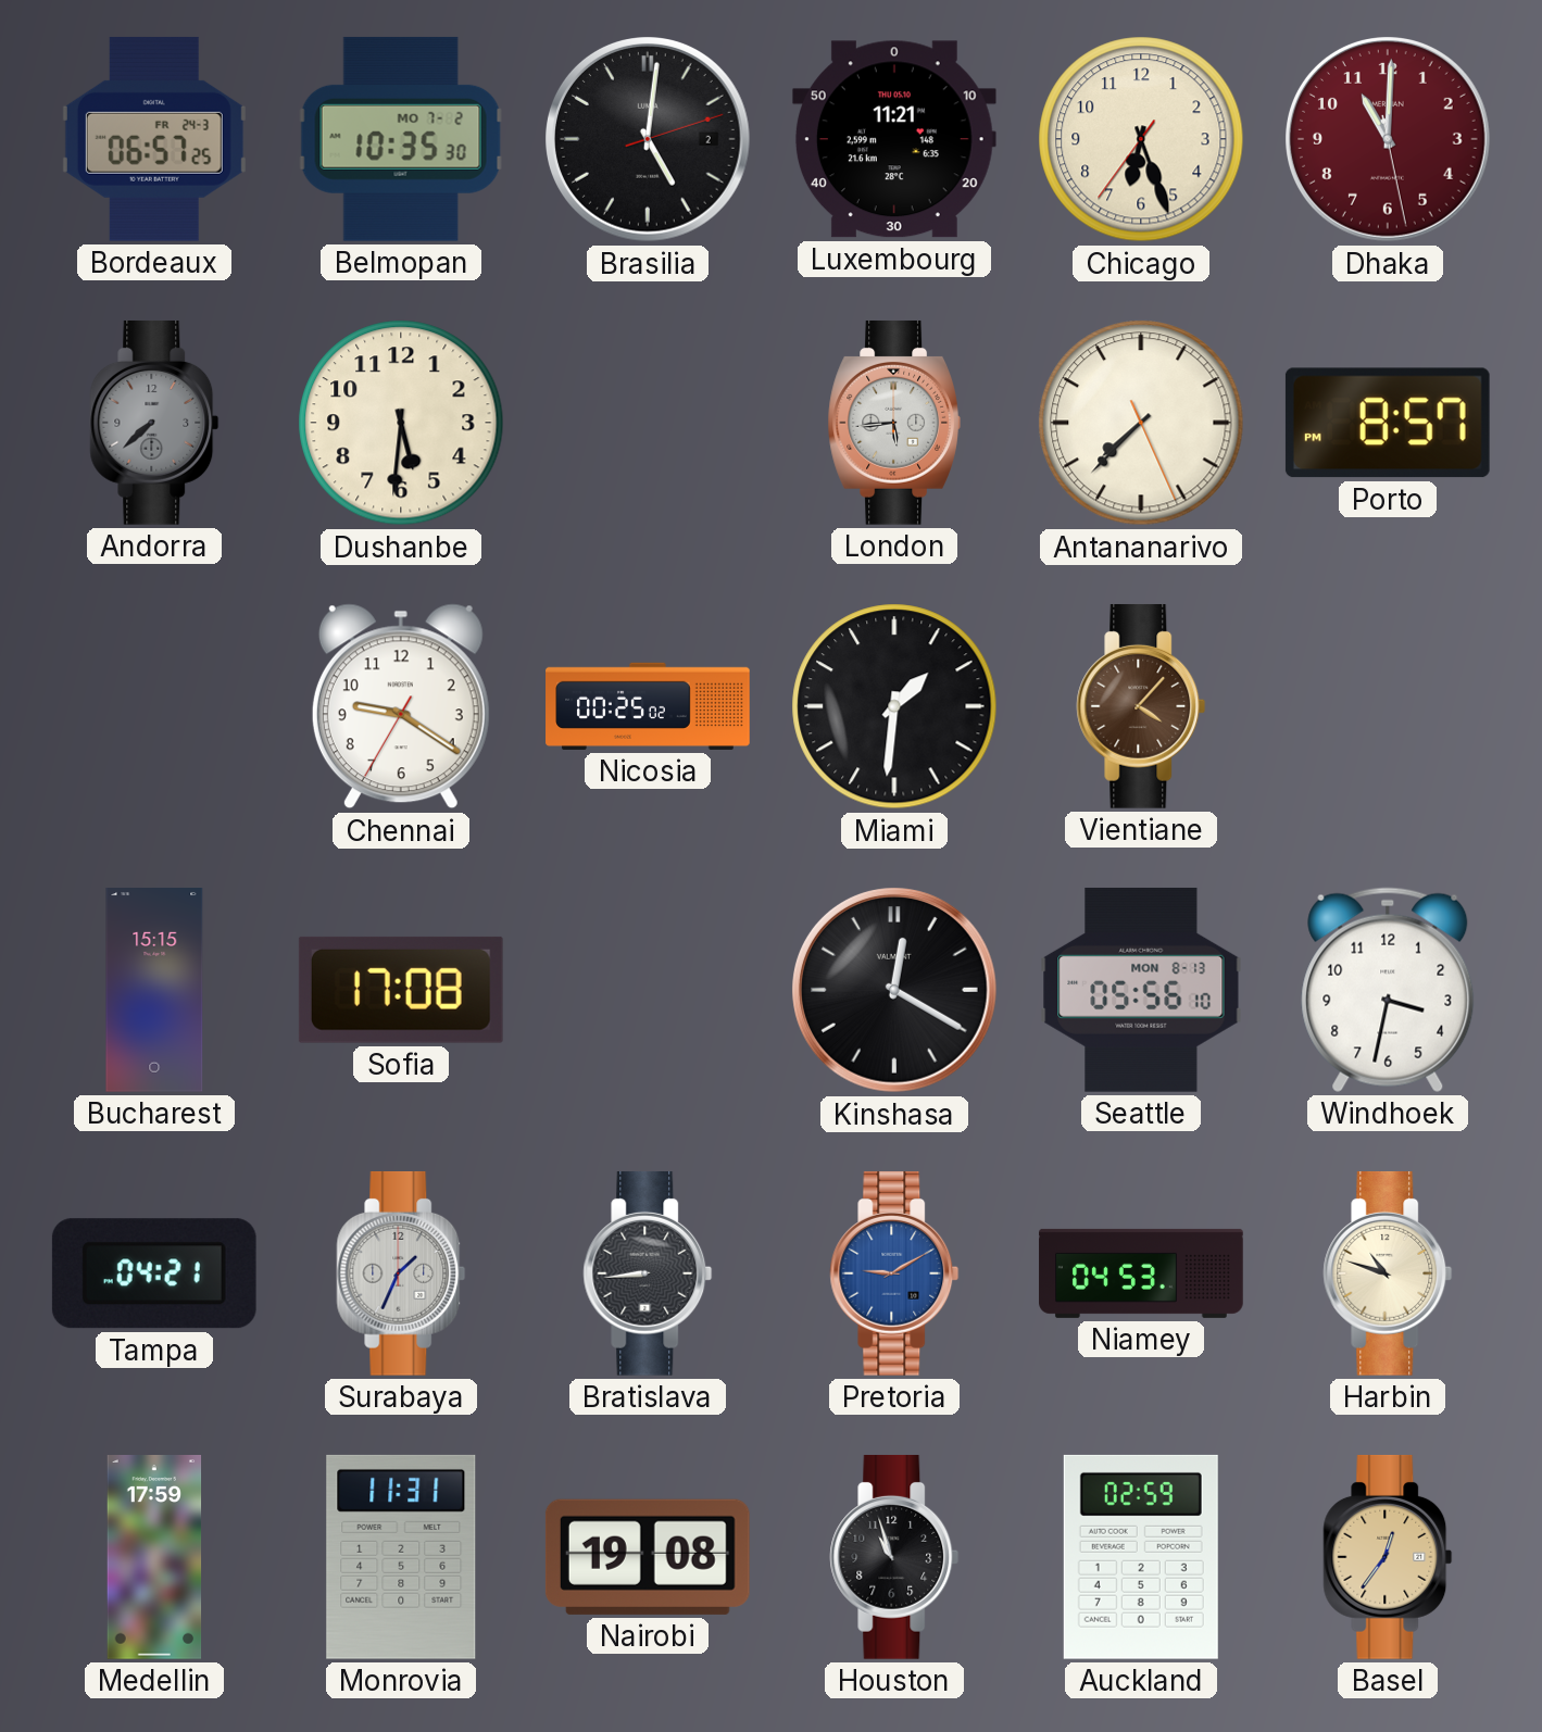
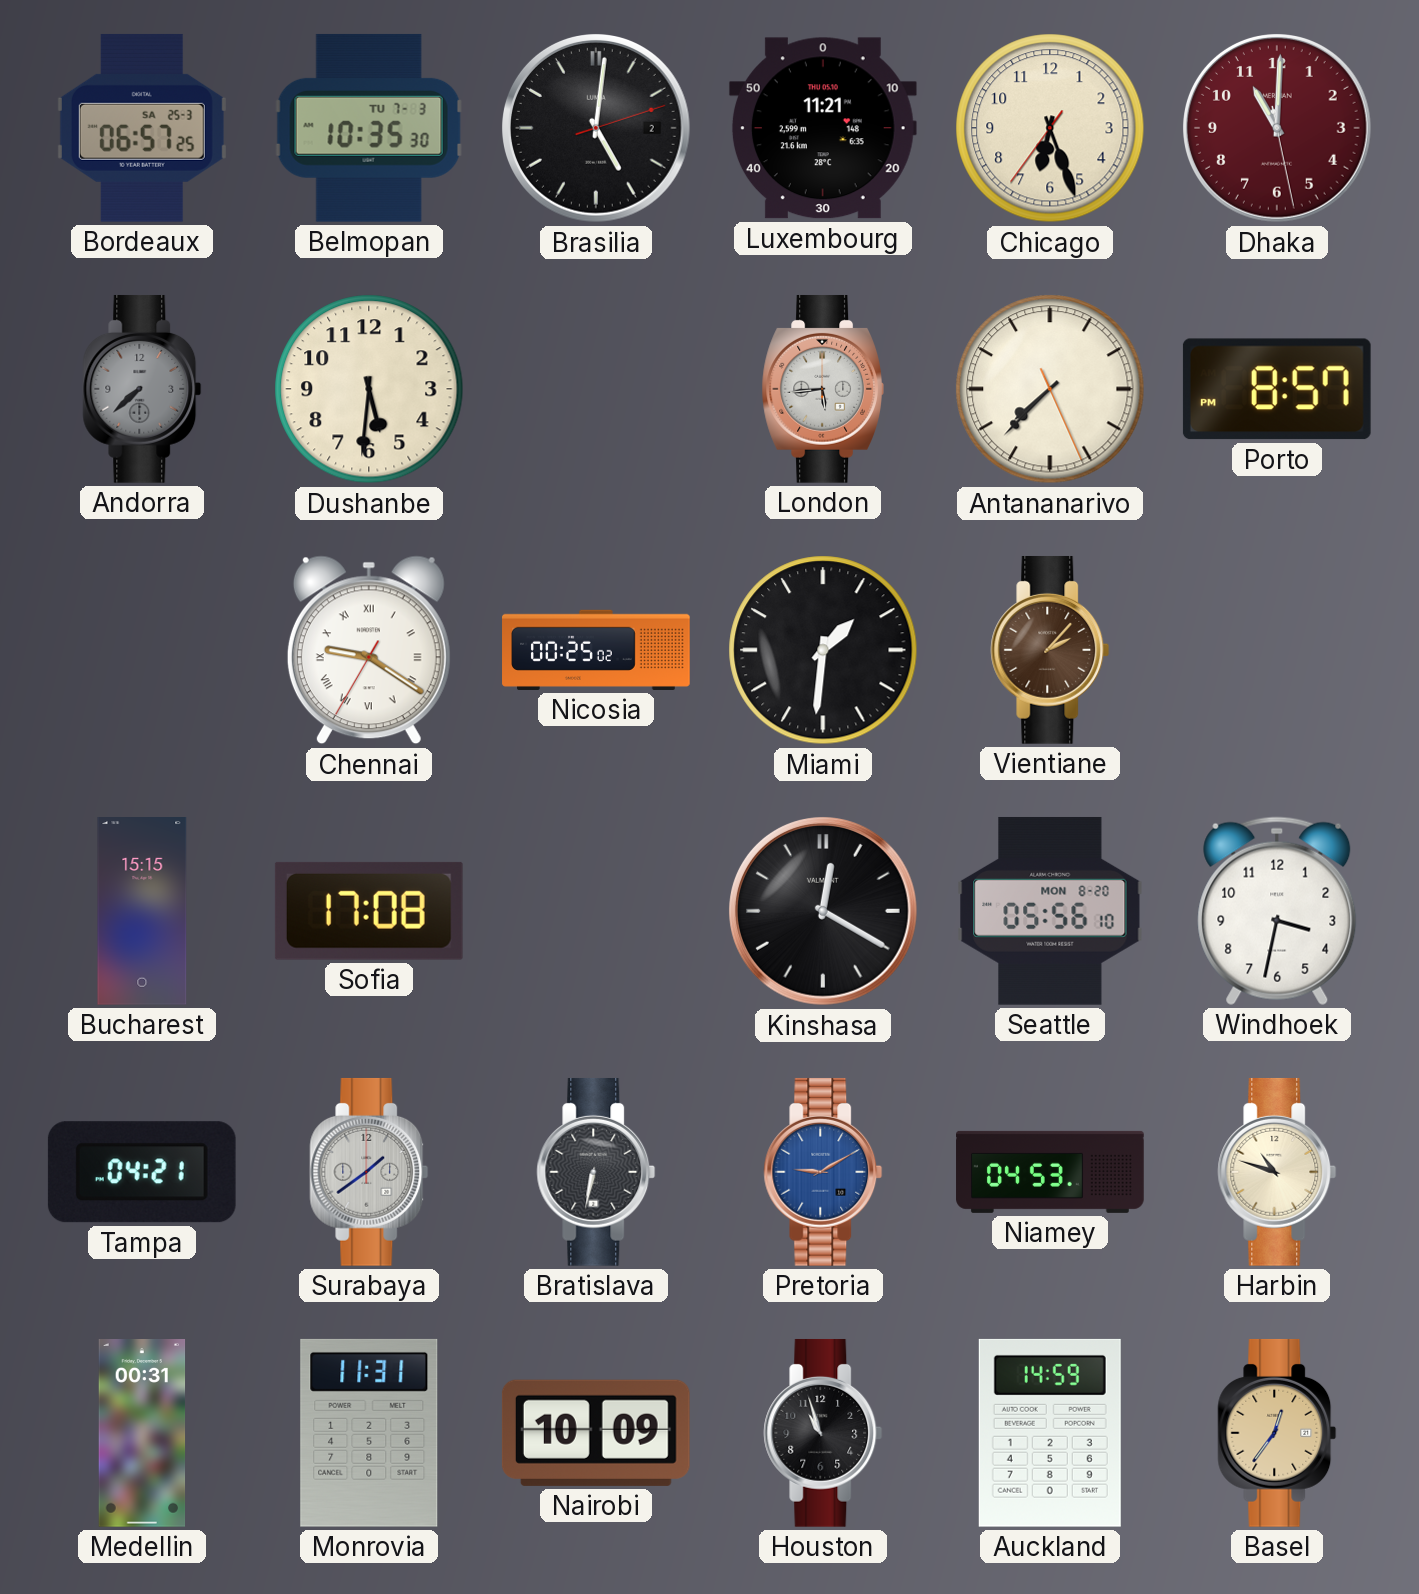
Bordeaux date: FR 24-3 -> SA 25-3
Belmopan date: MO 7-2 -> TU 7-3
Chennai numerals: Arabic -> Roman
Vientiane: 4:07 -> 2:07
Seattle date: MON 8-13 -> MON 8-20
Surabaya: 1:34 -> 1:39
Bratislava: 8:44 -> 6:32
Medellin: 17:59 -> 00:31
Nairobi: 19:08 -> 10:09
Auckland: 02:59 -> 14:59
